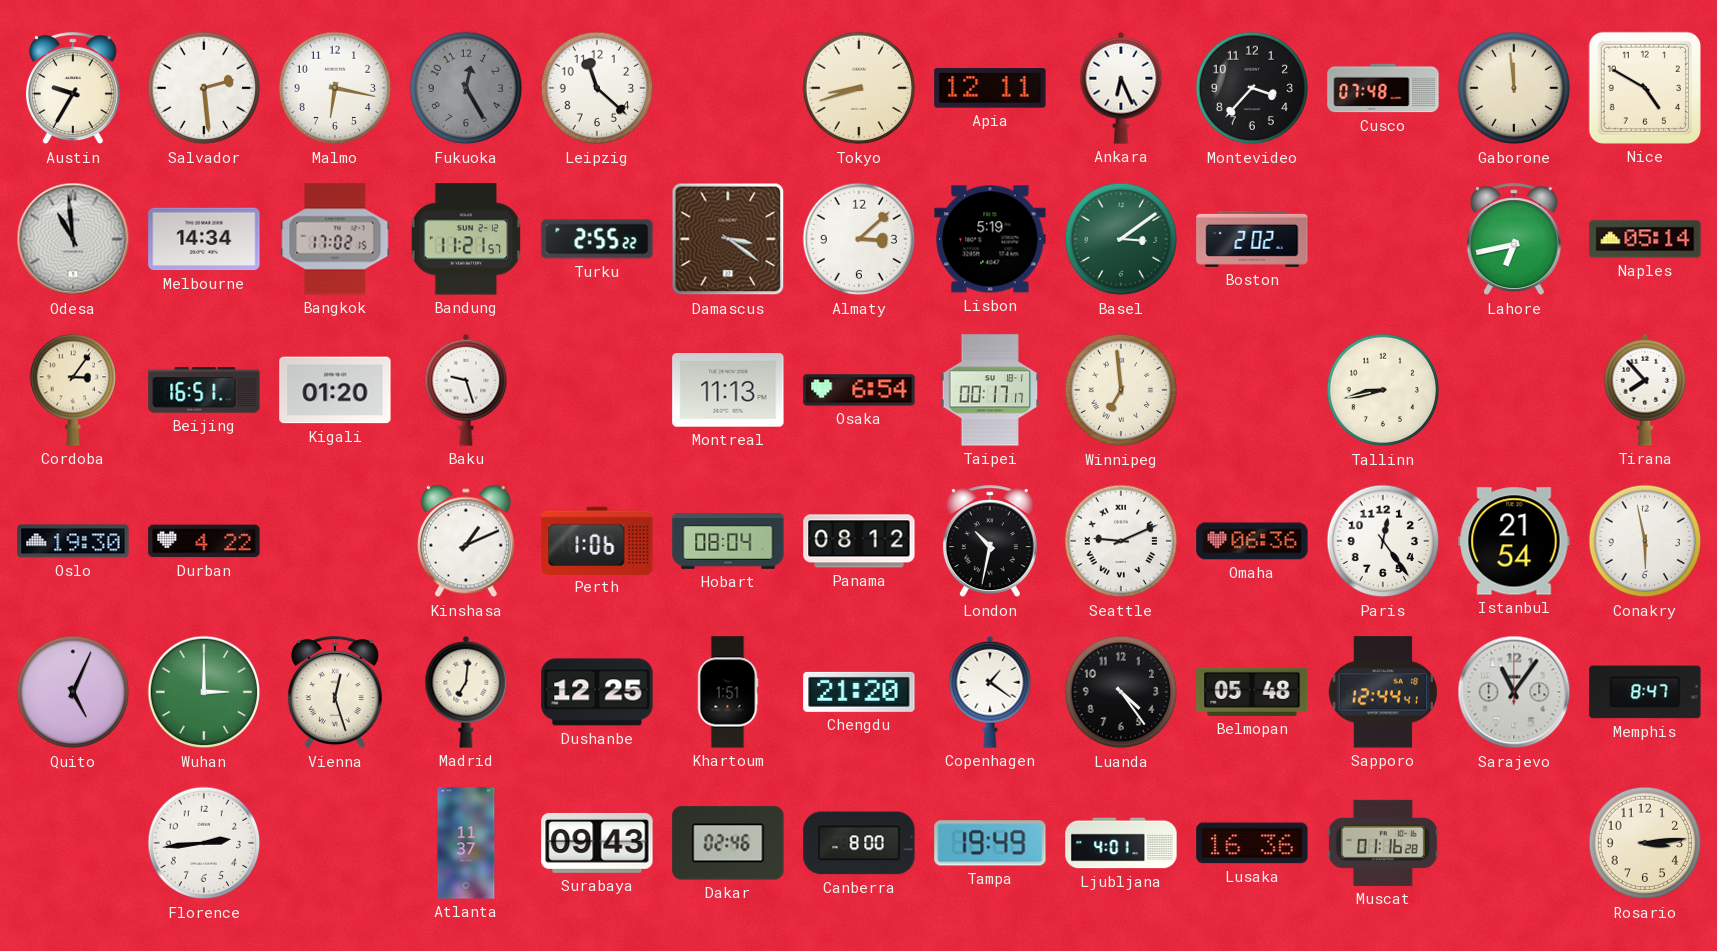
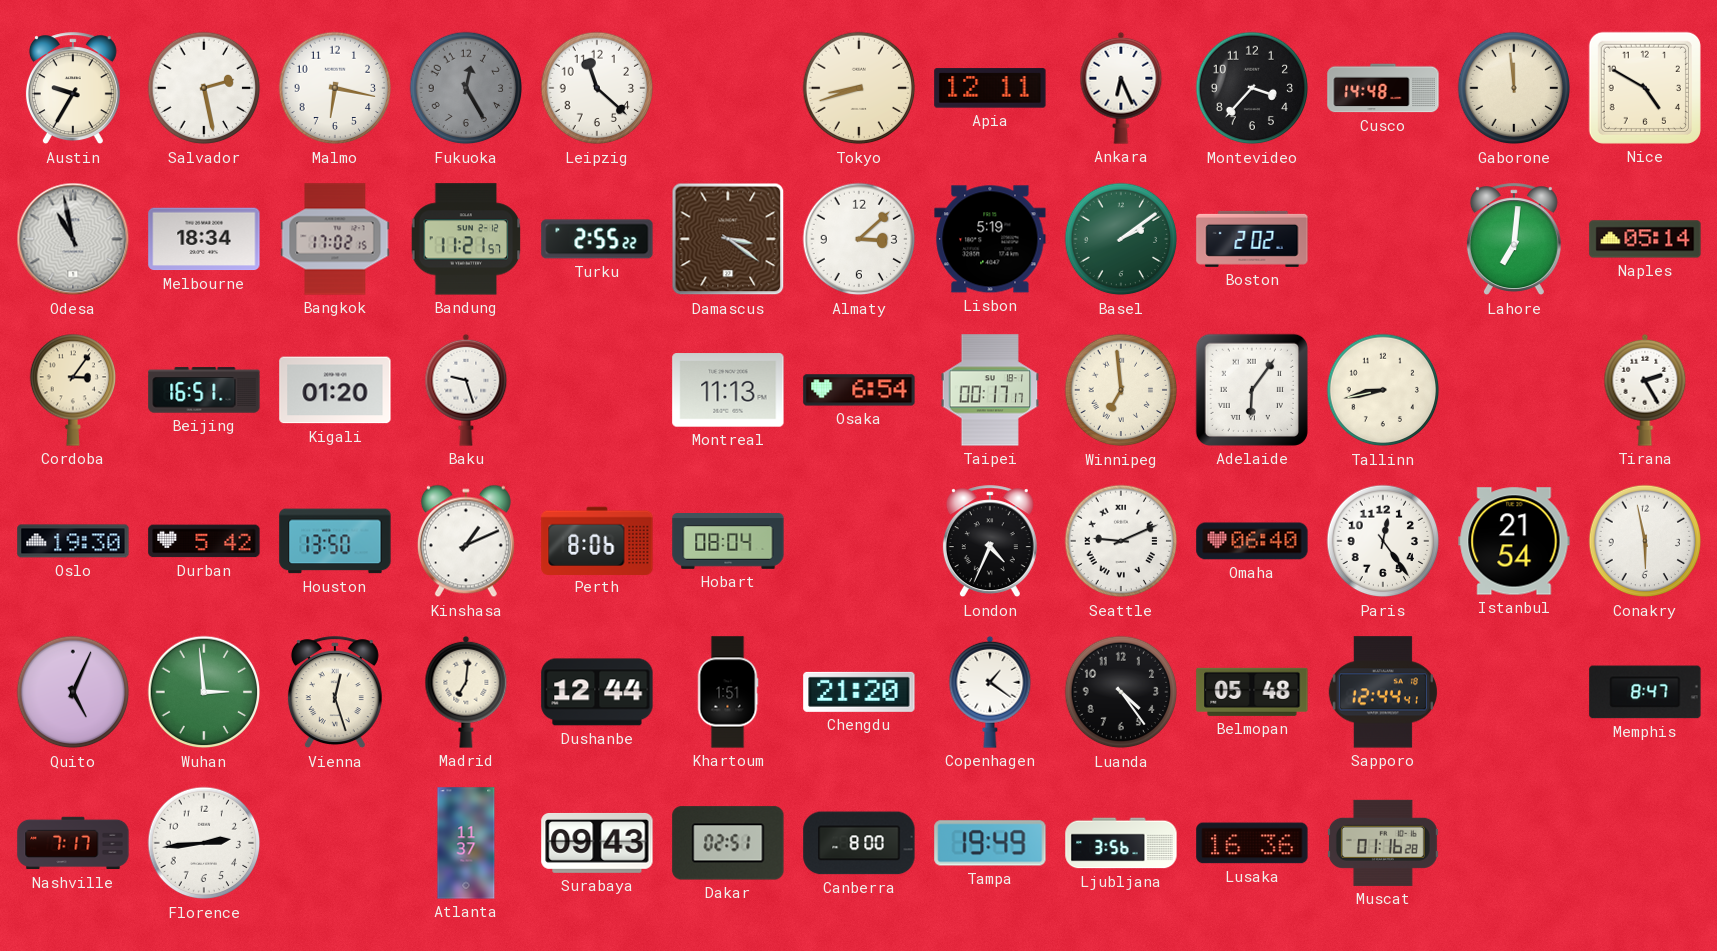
Salvador: 2:29 -> 2:28
Cusco: 07:48 -> 14:48
Odesa: 10:59 -> 10:58
Melbourne: 14:34 -> 18:34
Basel: 3:09 -> 2:09
Lahore: 6:43 -> 7:01
Adelaide: none -> 6:06
Tirana: 7:53 -> 2:25
Durban: 4:22 -> 5:42
Houston: none -> 13:50
Perth: 1:06 -> 8:06
Panama: 08:12 -> none
London: 10:32 -> 4:34
Omaha: 06:36 -> 06:40
Wuhan: 3:00 -> 2:59
Dushanbe: 12:25 -> 12:44
Sarajevo: 11:06 -> none
Nashville: none -> 7:17
Dakar: 02:46 -> 02:51
Ljubljana: 4:01 -> 3:56
Rosario: 3:14 -> none
